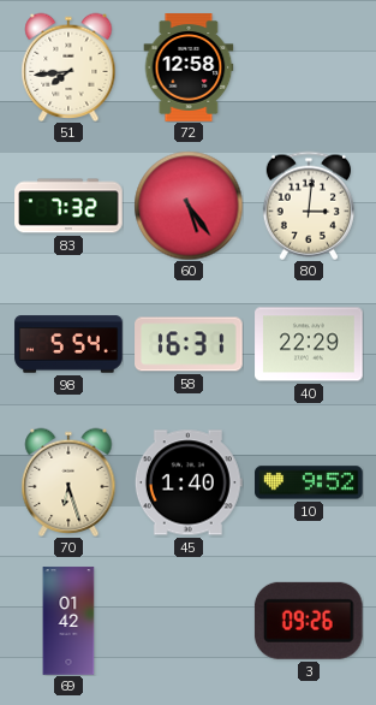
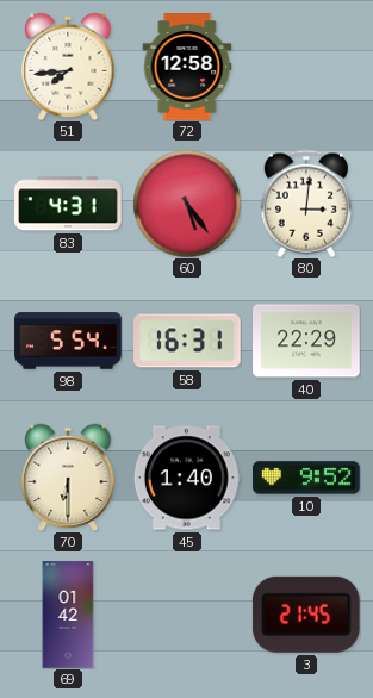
83: 7:32 -> 4:31
70: 6:27 -> 6:30
3: 09:26 -> 21:45
